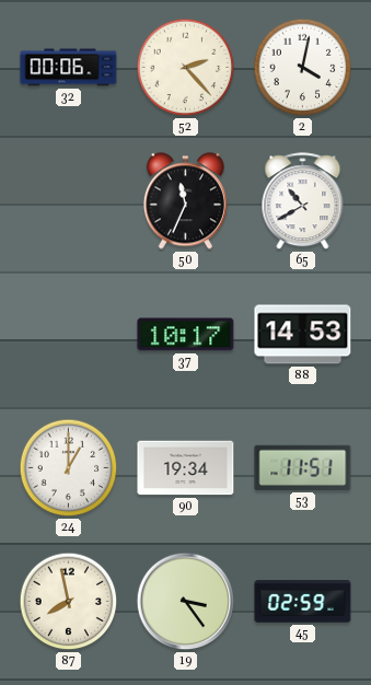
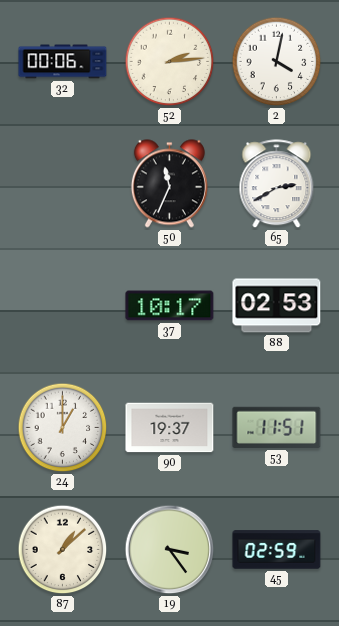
52: 2:23 -> 2:14
65: 10:40 -> 2:40
88: 14:53 -> 02:53
90: 19:34 -> 19:37
87: 7:58 -> 1:08
